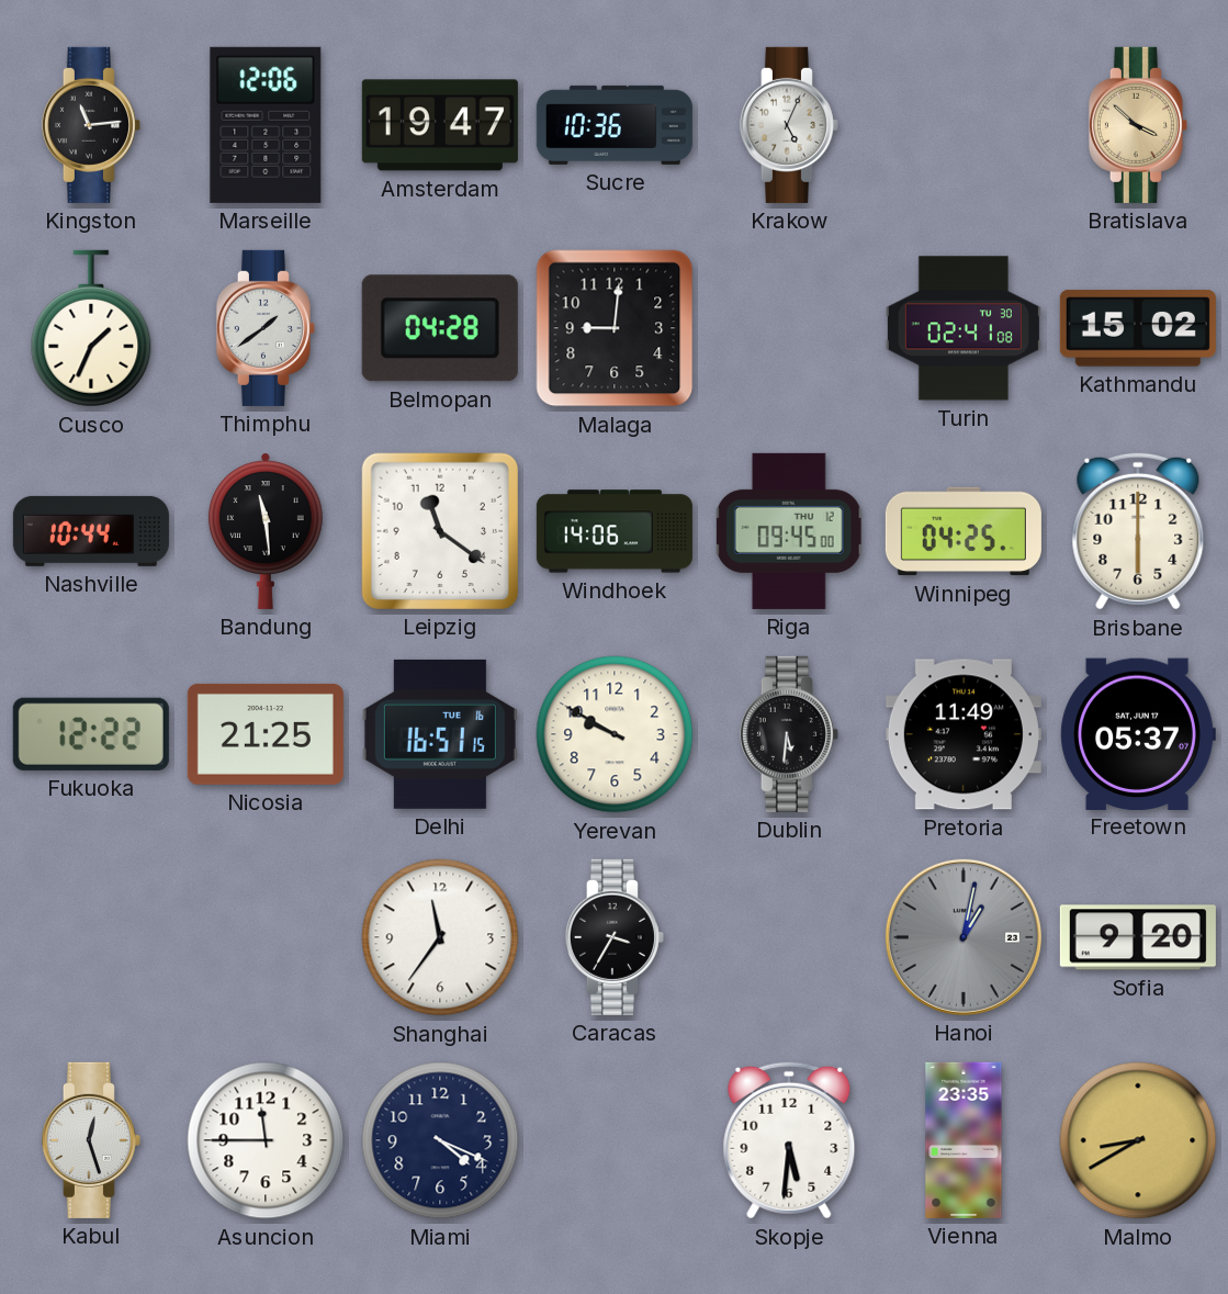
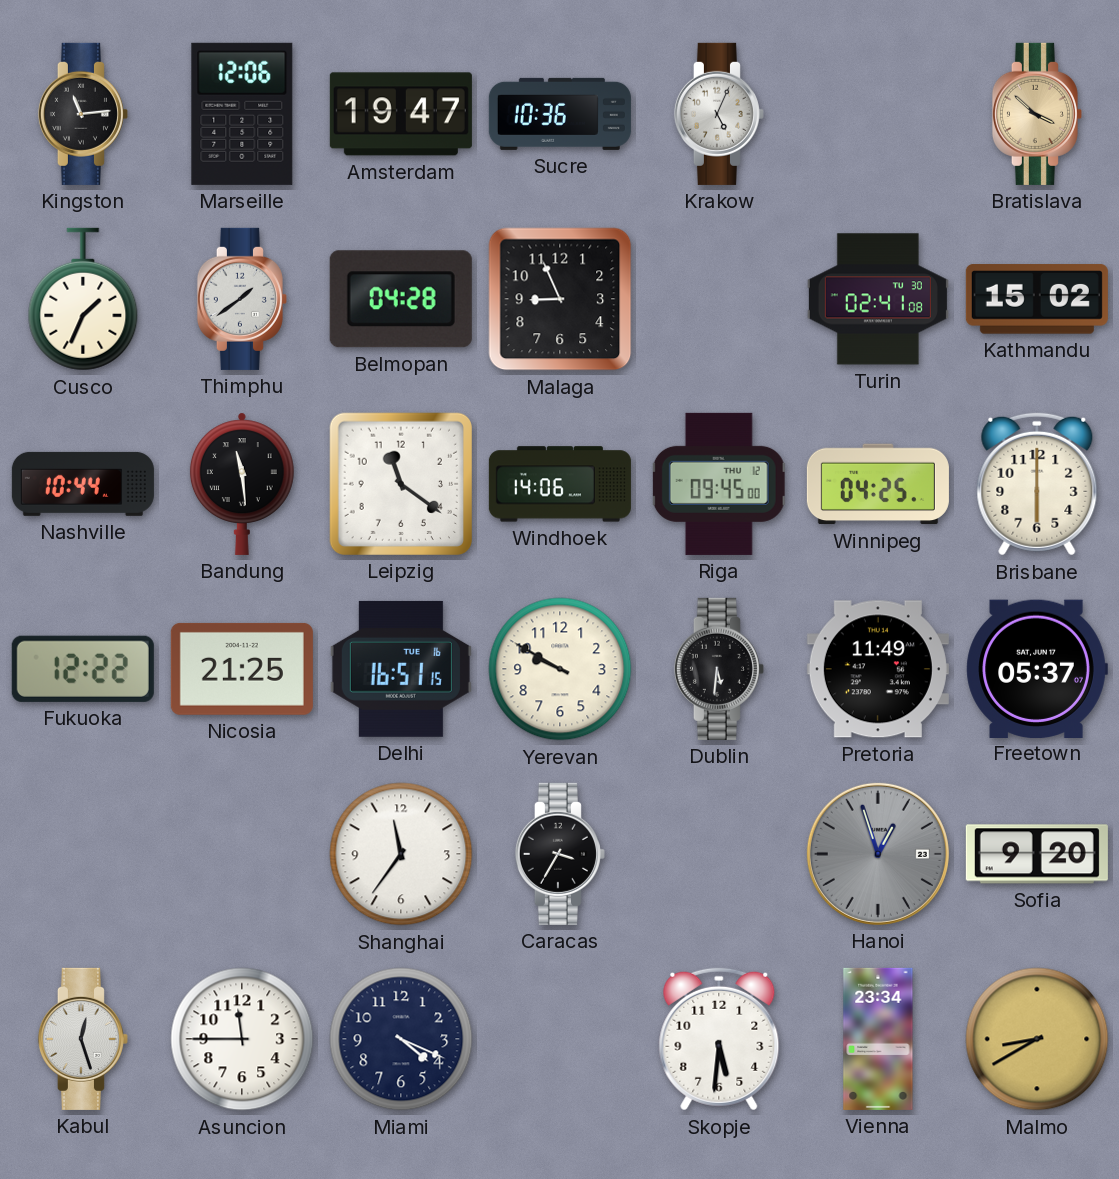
Malaga: 9:01 -> 8:56
Hanoi: 1:02 -> 12:57
Vienna: 23:35 -> 23:34
